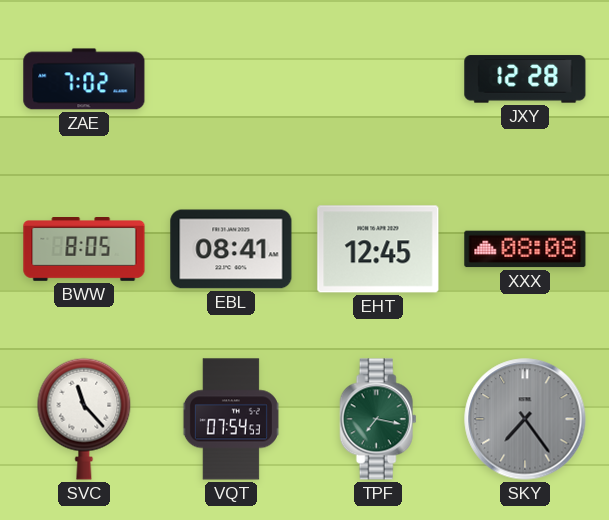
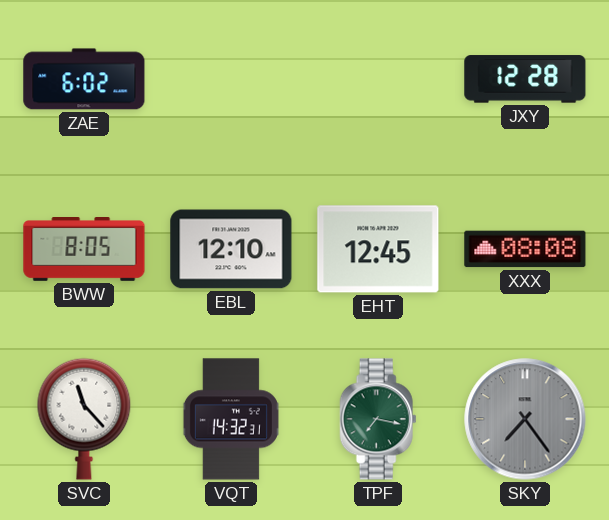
ZAE: 7:02 -> 6:02
EBL: 08:41 -> 12:10
VQT: 07:54 -> 14:32
